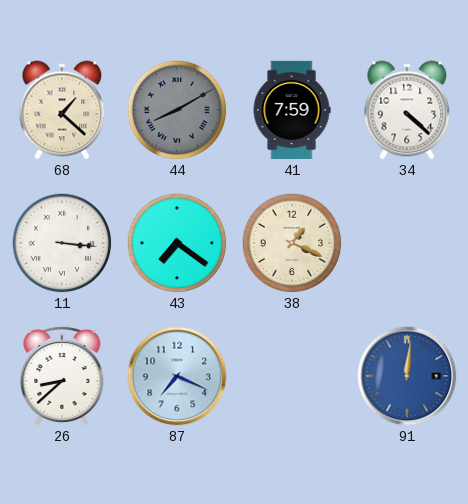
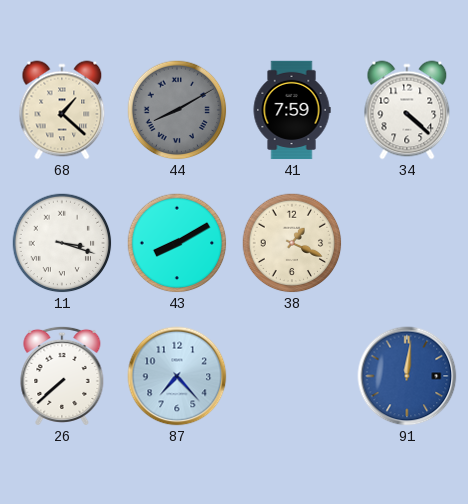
11: 3:16 -> 3:18
43: 7:21 -> 8:10
26: 8:38 -> 7:38
87: 7:19 -> 7:23
